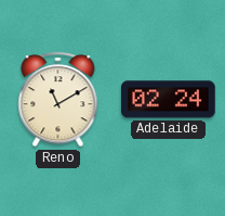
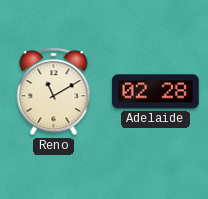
Adelaide: 02:24 -> 02:28
